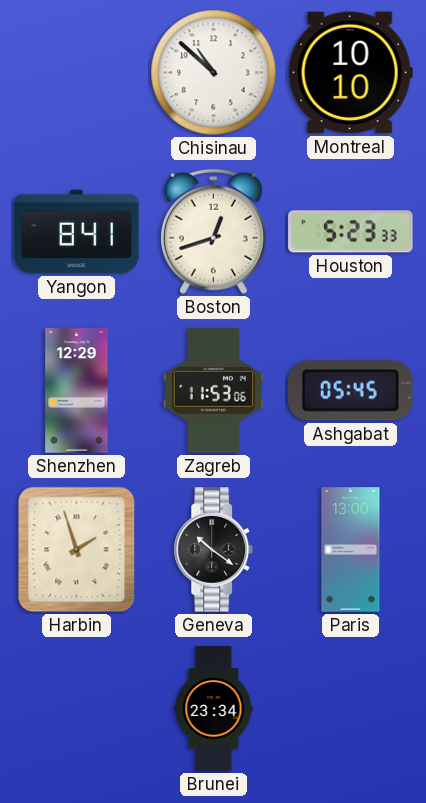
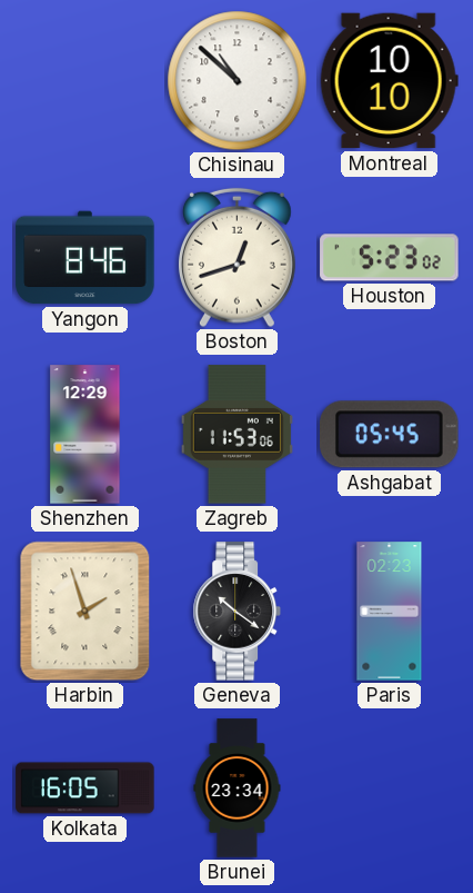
Yangon: 8:41 -> 8:46
Houston: 5:23:33 -> 5:23:02
Paris: 13:00 -> 02:23
Kolkata: none -> 16:05
